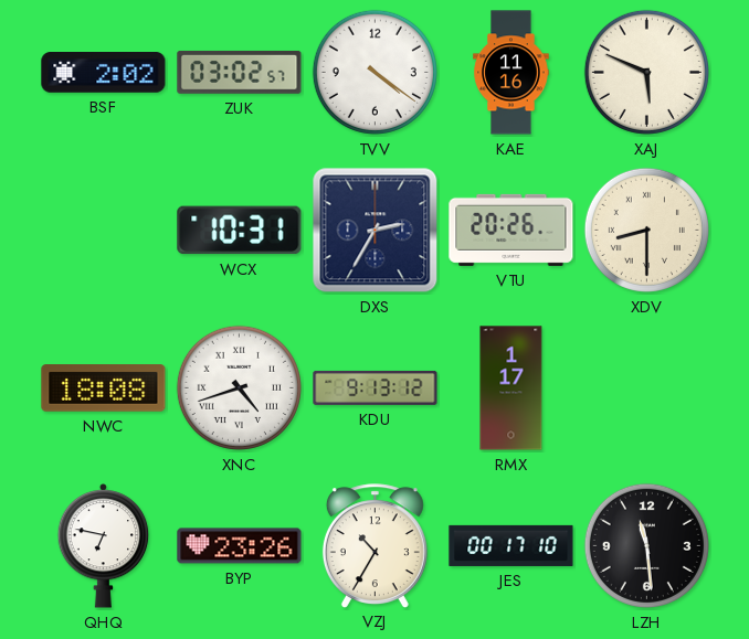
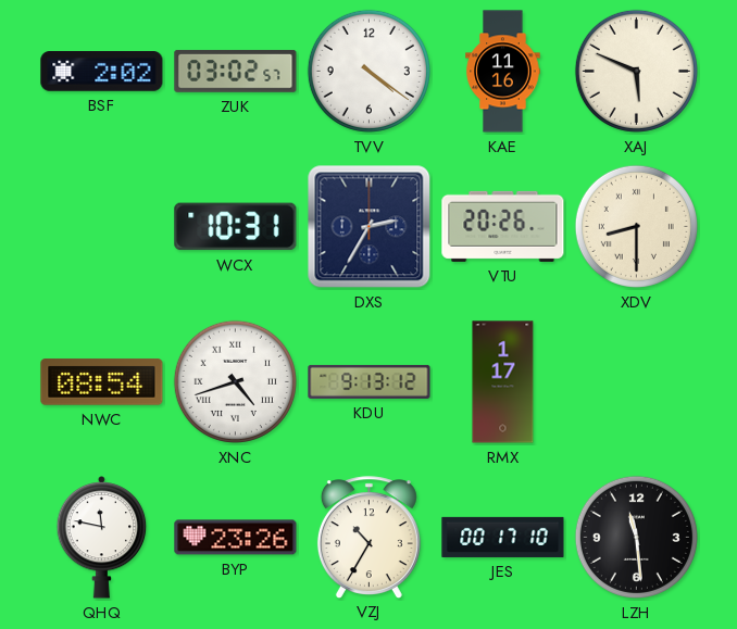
NWC: 18:08 -> 08:54
QHQ: 6:47 -> 11:47
